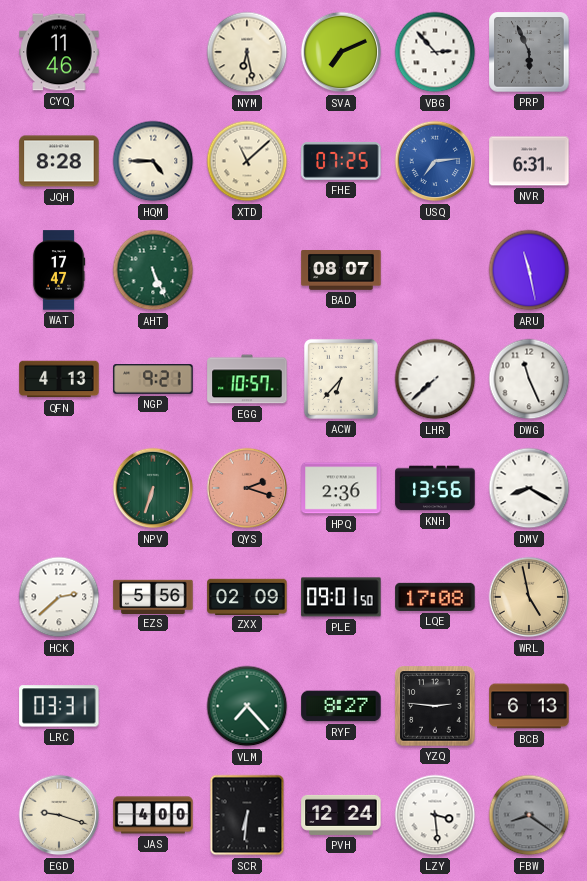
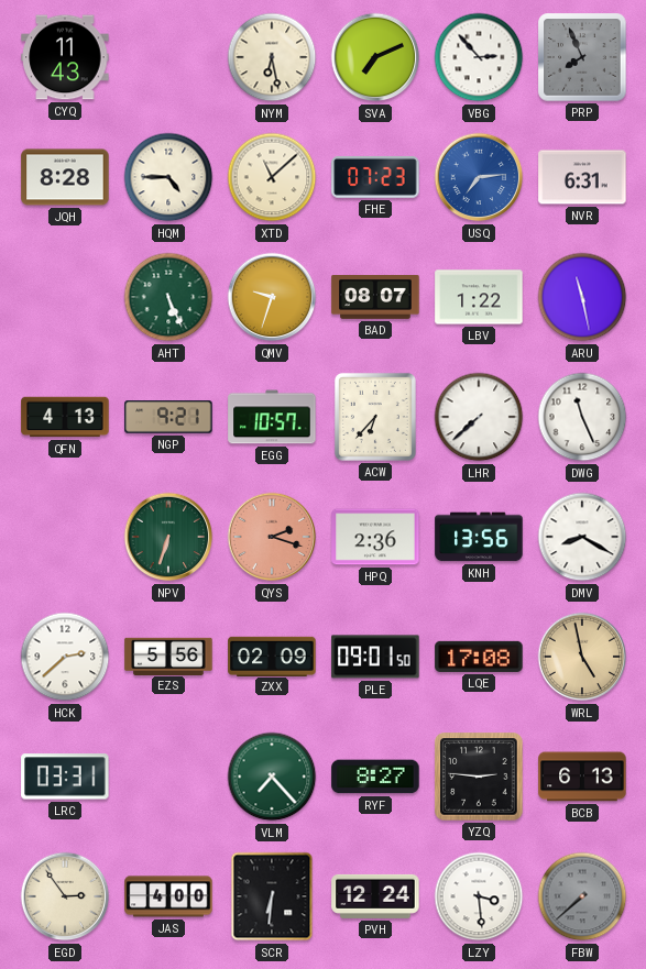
CYQ: 11:46 -> 11:43
PRP: 5:56 -> 7:56
FHE: 07:25 -> 07:23
WAT: 17:47 -> none
QMV: none -> 9:33
LBV: none -> 1:22
EGD: 9:18 -> 2:54
FBW: 8:21 -> 7:38
